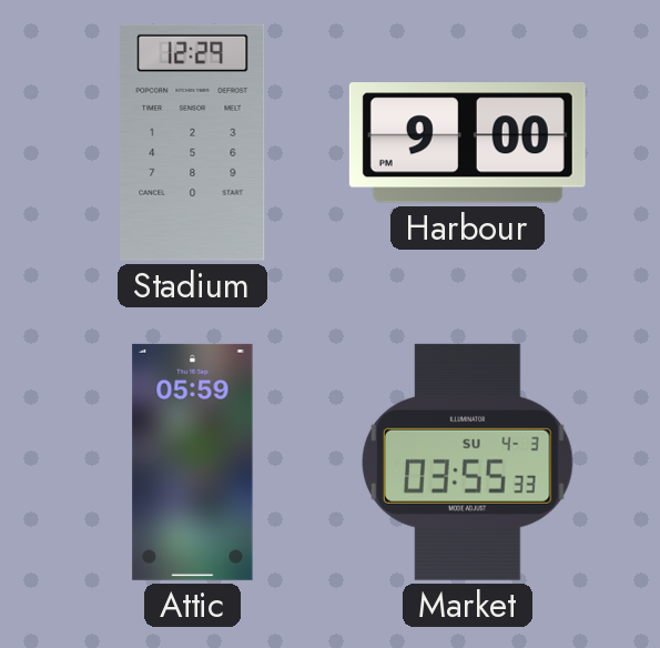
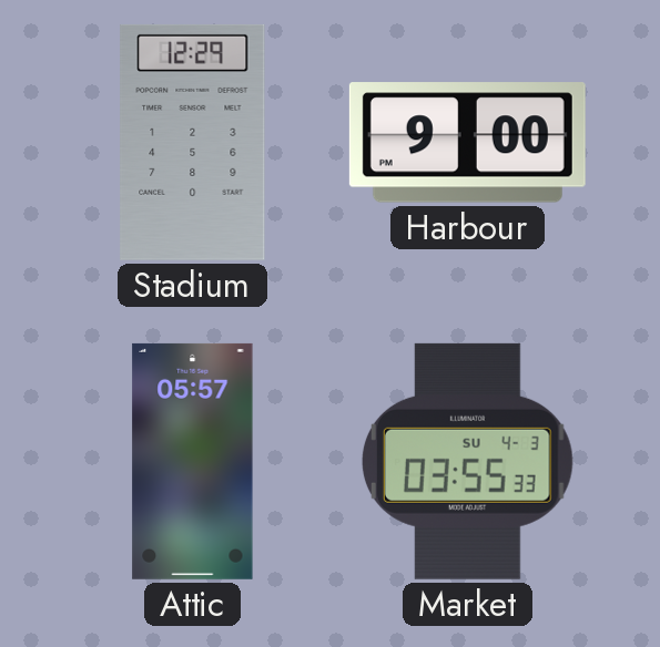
Attic: 05:59 -> 05:57
